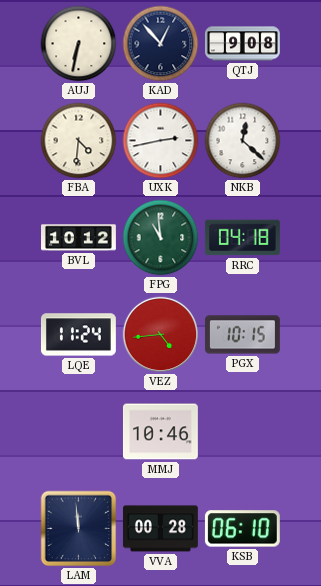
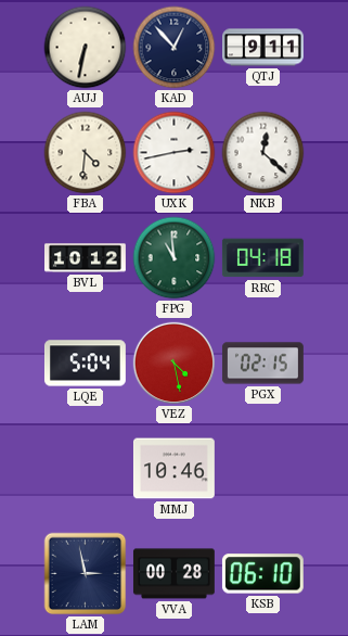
QTJ: 9:08 -> 9:11
LQE: 11:24 -> 5:04
VEZ: 4:44 -> 4:28
PGX: 10:15 -> 02:15
LAM: 11:59 -> 2:58
